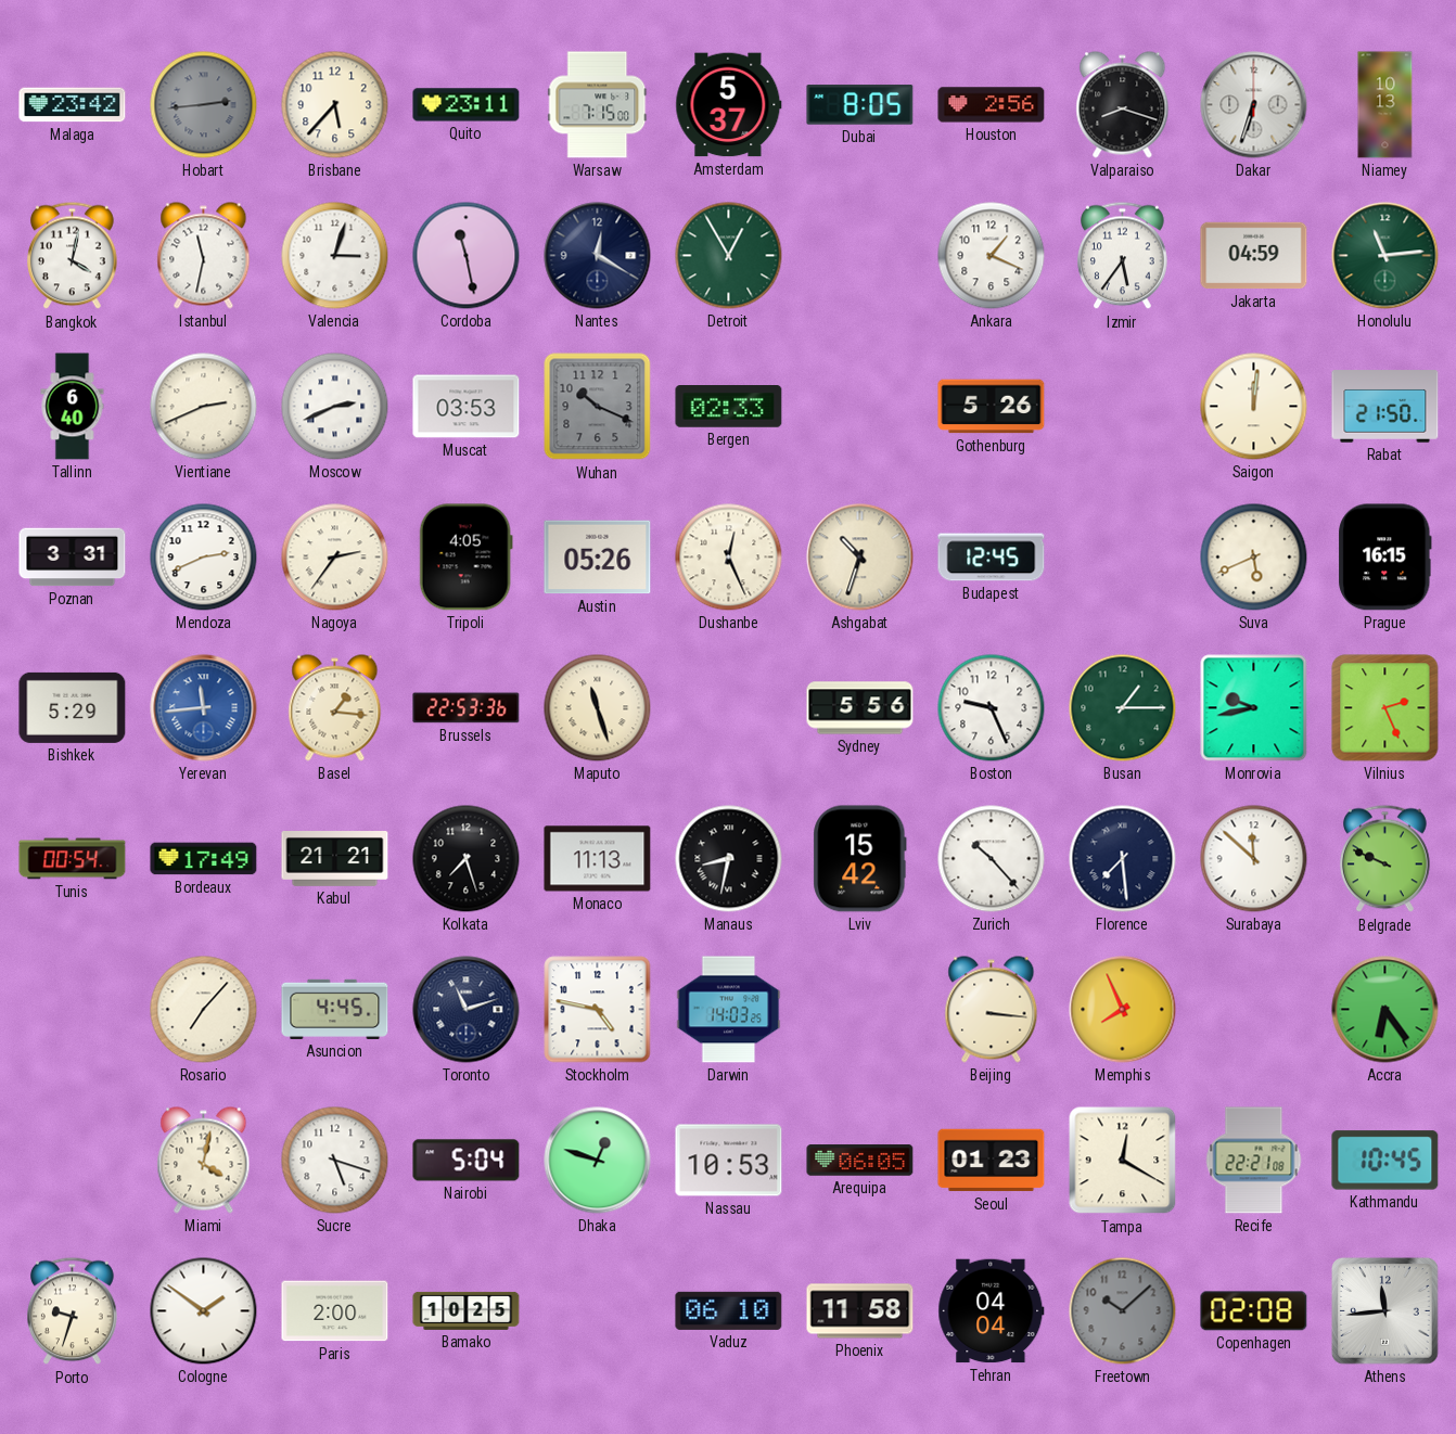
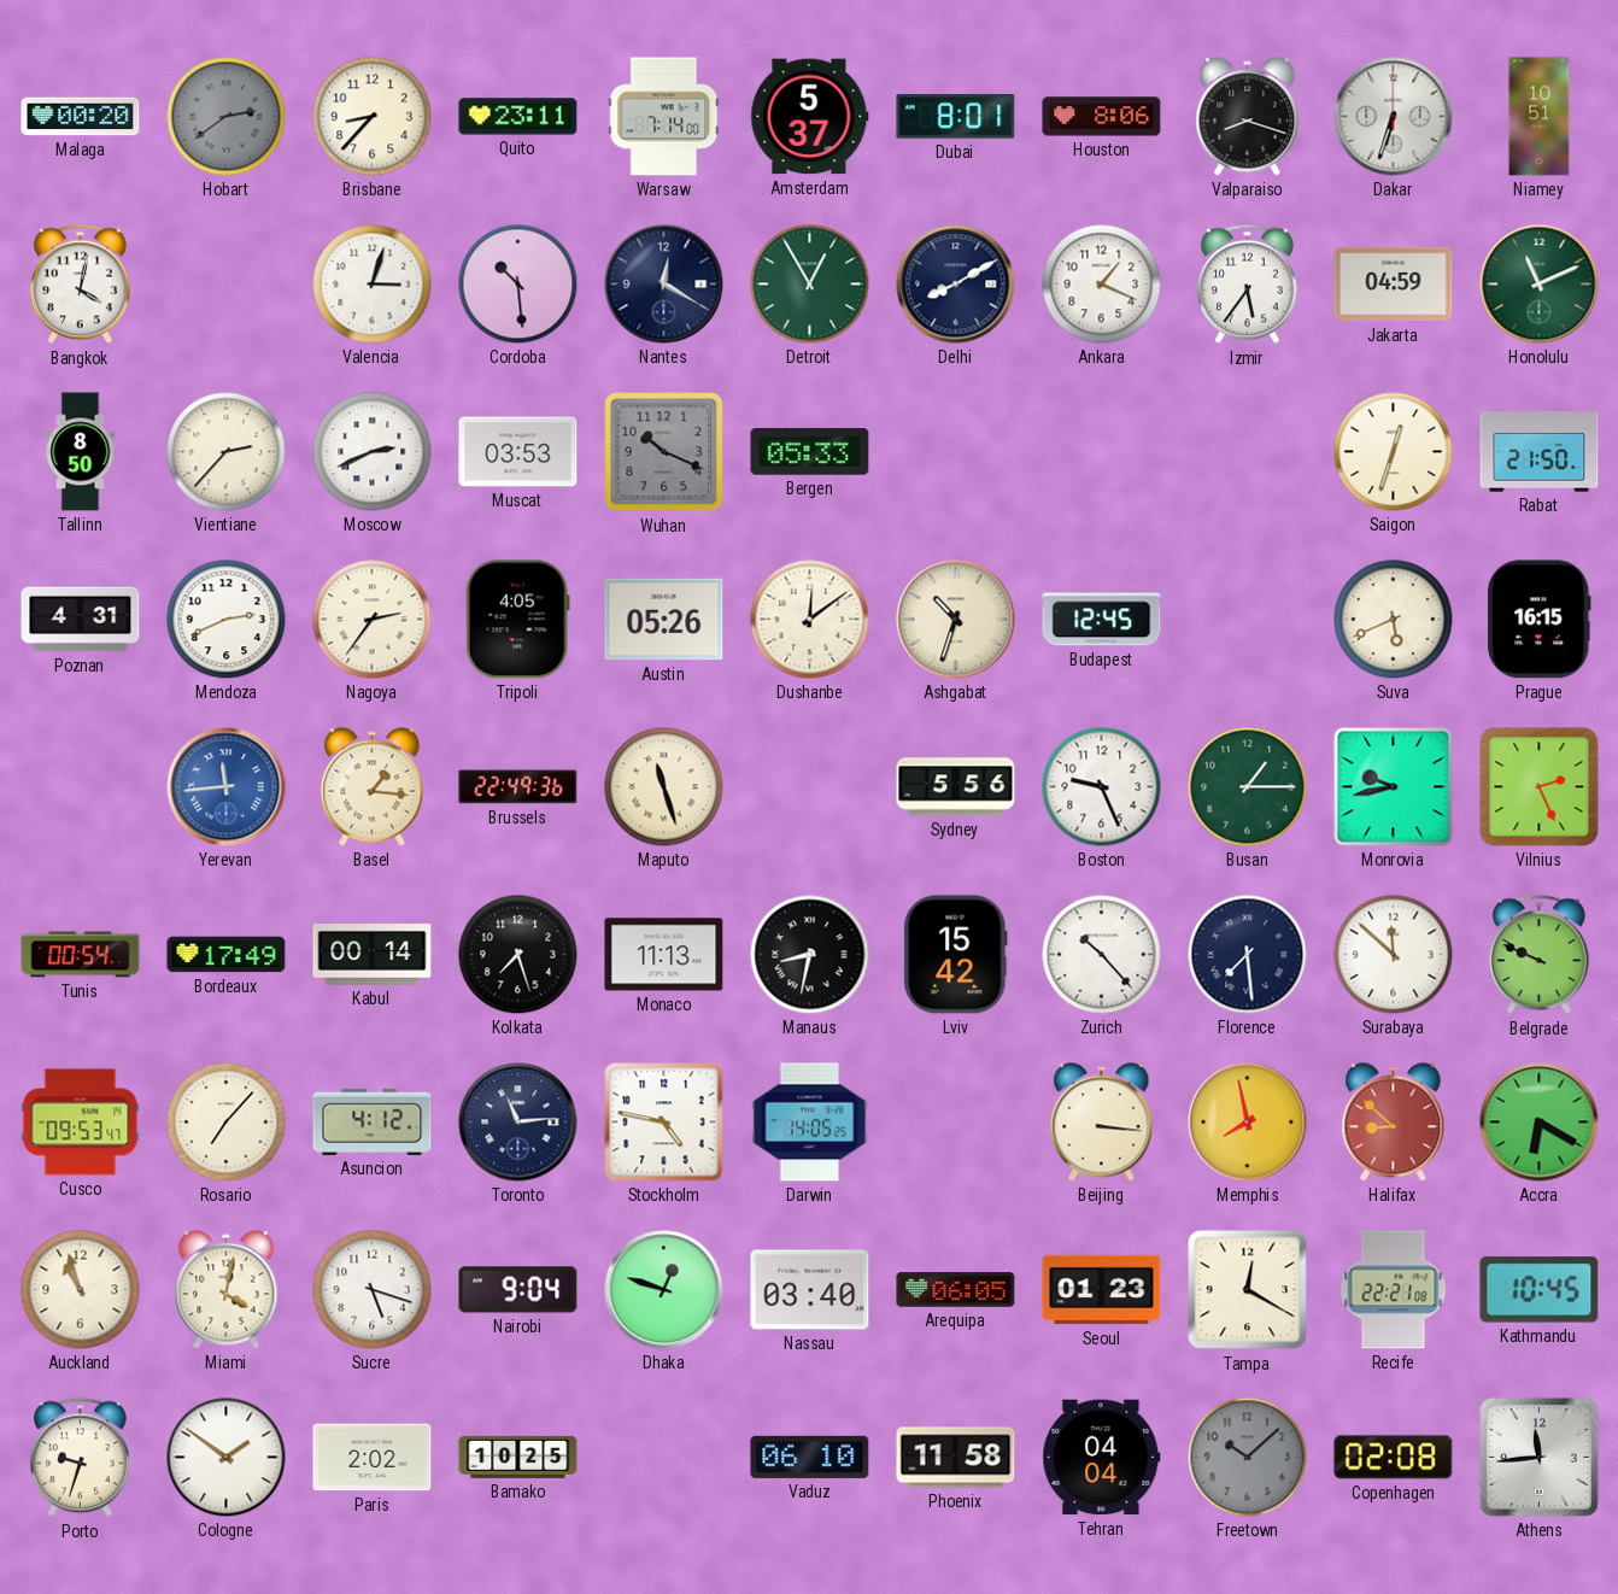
Malaga: 23:42 -> 00:20
Hobart: 2:44 -> 2:39
Brisbane: 5:37 -> 8:37
Warsaw: 7:15 -> 7:14
Dubai: 8:05 -> 8:01
Houston: 2:56 -> 8:06
Niamey: 10:13 -> 10:51
Istanbul: 11:32 -> none
Cordoba: 11:28 -> 10:29
Delhi: none -> 8:10
Honolulu: 11:14 -> 11:11
Tallinn: 6:40 -> 8:50
Vientiane: 2:41 -> 2:37
Bergen: 02:33 -> 05:33
Gothenburg: 5:26 -> none
Saigon: 12:01 -> 12:33
Poznan: 3:31 -> 4:31
Dushanbe: 12:26 -> 12:09
Bishkek: 5:29 -> none
Brussels: 22:53 -> 22:49
Kabul: 21:21 -> 00:14
Cusco: none -> 09:53
Asuncion: 4:45 -> 4:12
Toronto: 11:12 -> 11:14
Darwin: 14:03 -> 14:05
Memphis: 7:56 -> 7:58
Halifax: none -> 8:52
Accra: 6:24 -> 6:20
Auckland: none -> 10:57
Nairobi: 5:04 -> 9:04
Nassau: 10:53 -> 03:40
Paris: 2:00 -> 2:02
